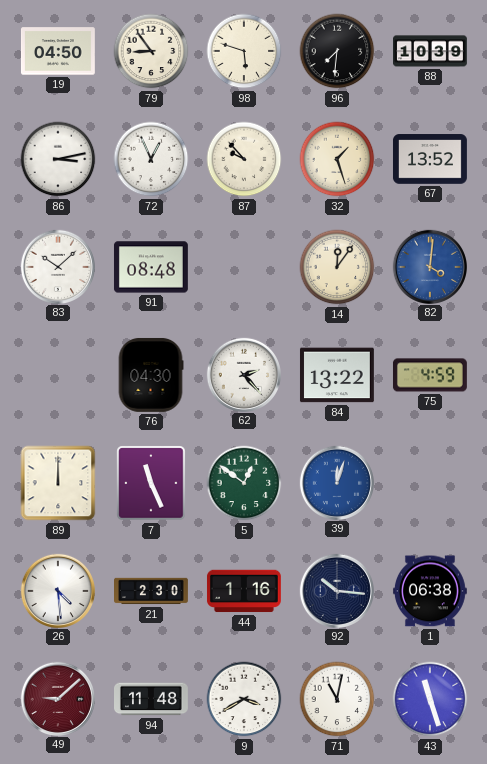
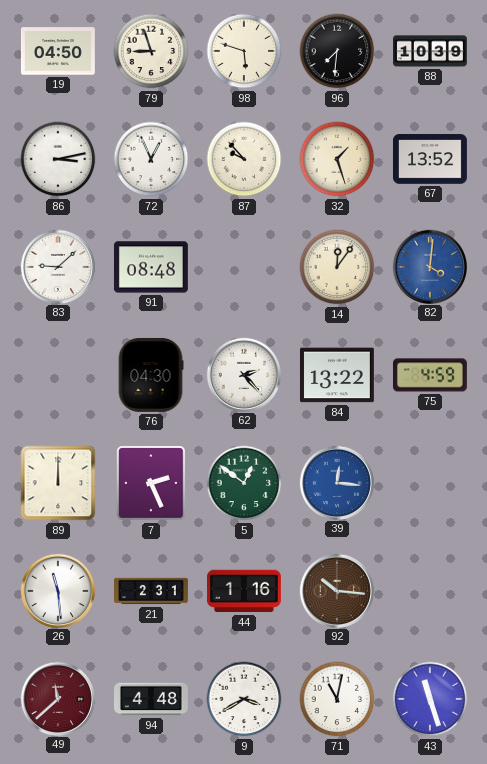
79: 8:54 -> 8:57
83: 10:08 -> 9:08
7: 11:26 -> 2:26
39: 12:03 -> 12:16
26: 4:29 -> 11:29
21: 2:30 -> 2:31
92 dial: navy -> brown
1: 06:38 -> none
49: 9:08 -> 11:38
94: 11:48 -> 4:48
